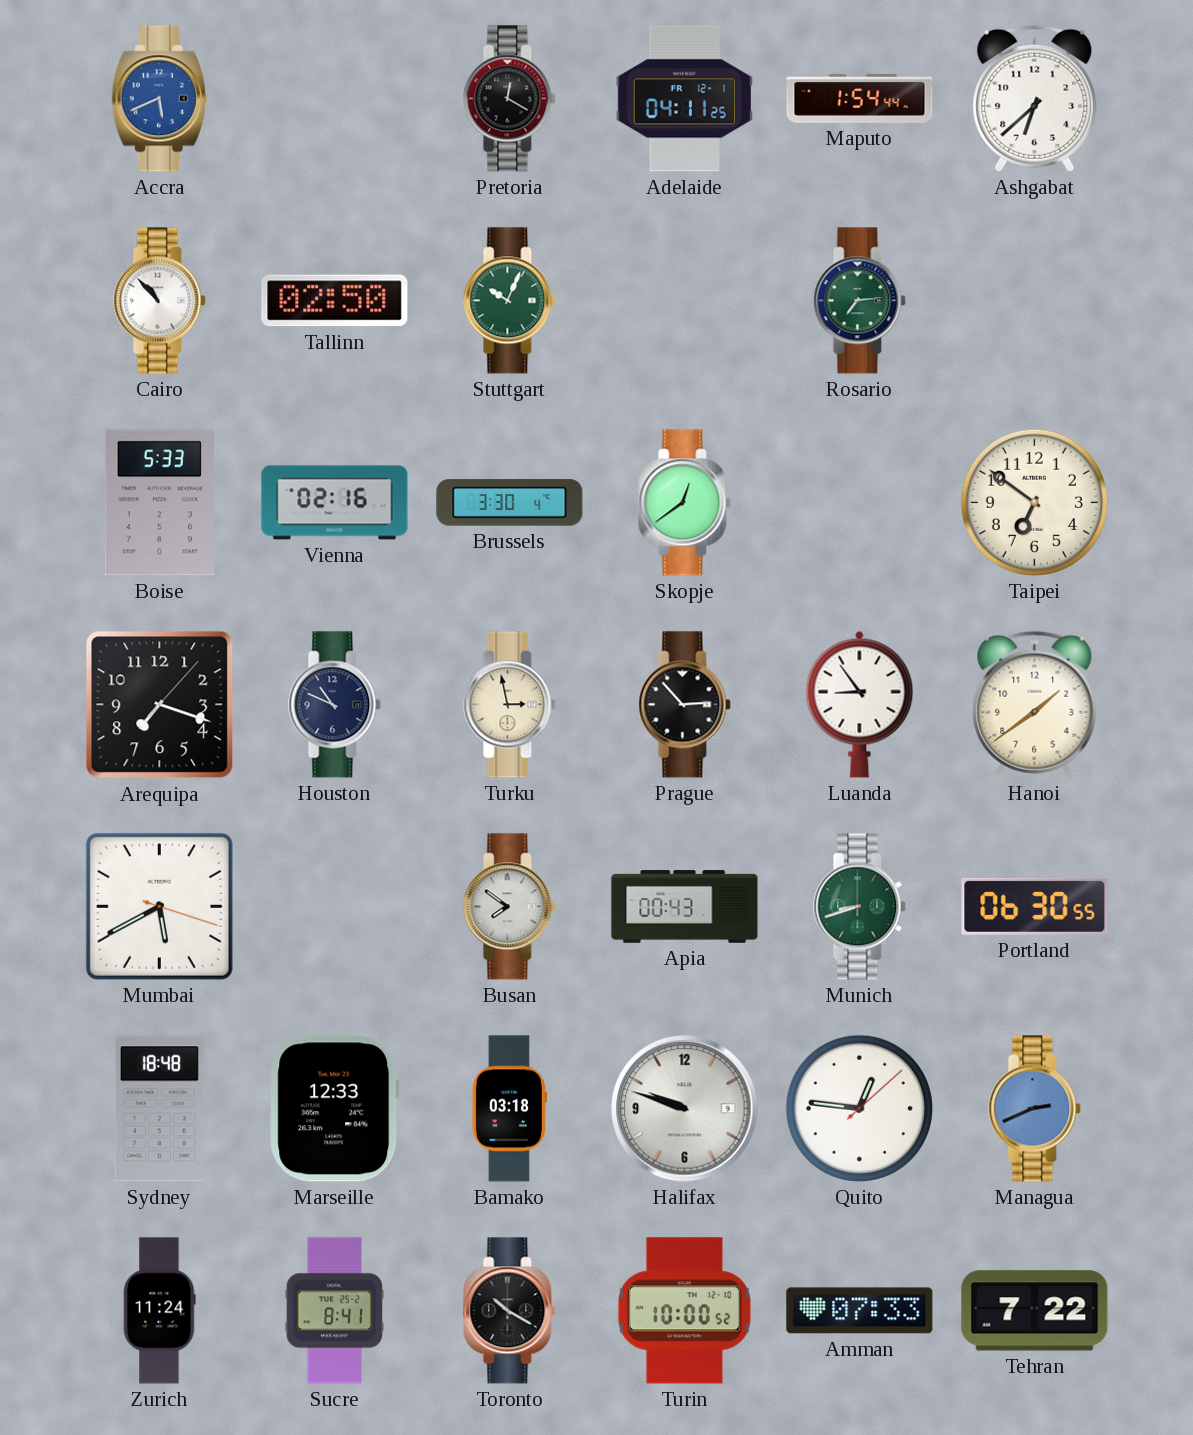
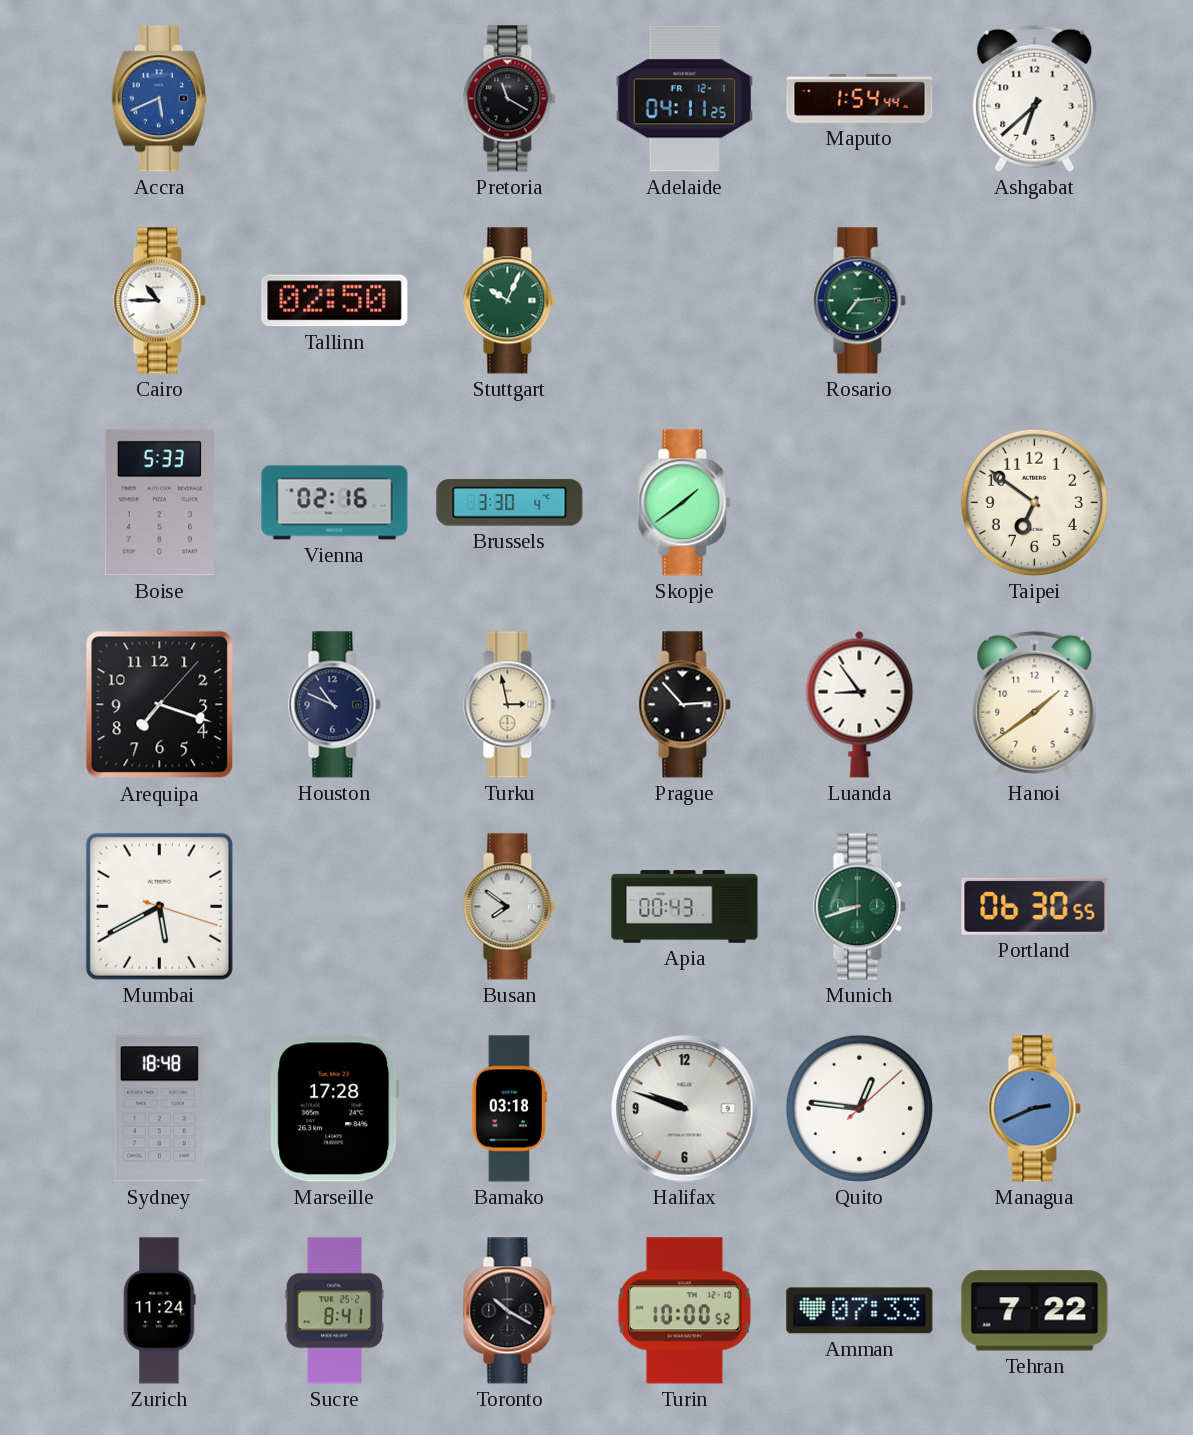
Pretoria: 12:20 -> 11:20
Cairo: 10:53 -> 10:45
Skopje: 12:39 -> 1:39
Marseille: 12:33 -> 17:28
